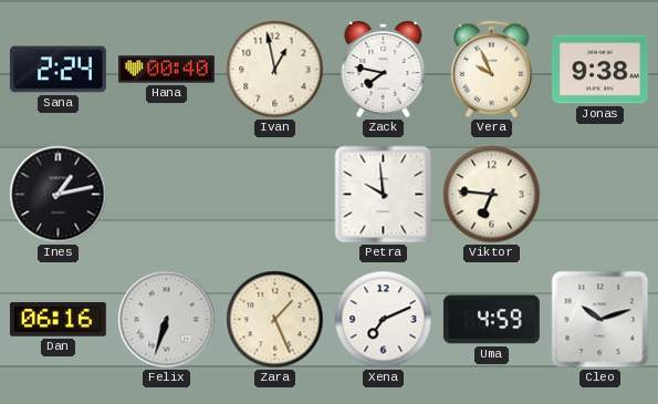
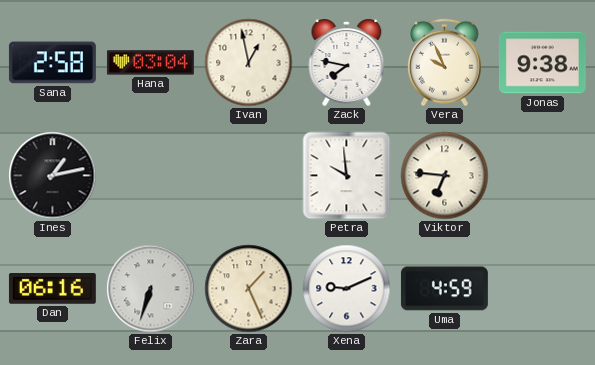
Sana: 2:24 -> 2:58
Hana: 00:40 -> 03:04
Xena: 7:11 -> 9:11
Cleo: 10:12 -> none
